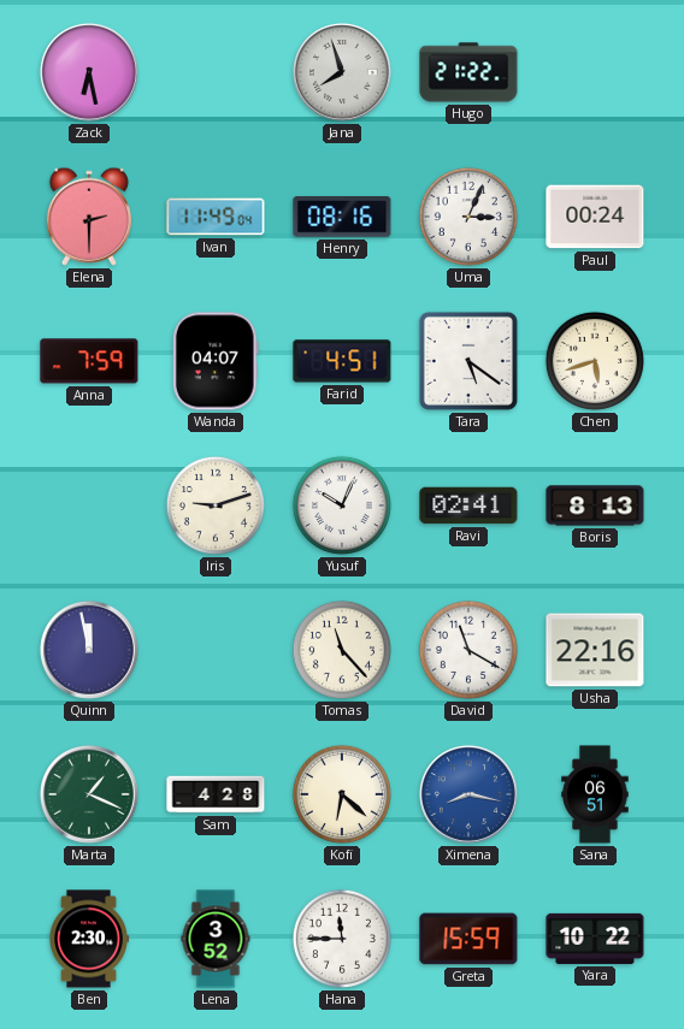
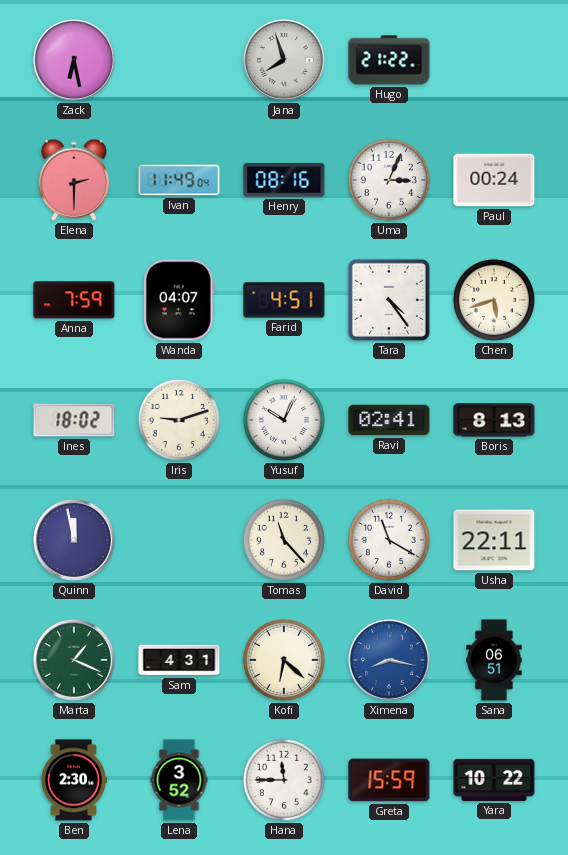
Tara: 5:21 -> 4:24
Ines: none -> 18:02
Usha: 22:16 -> 22:11
Sam: 4:28 -> 4:31
